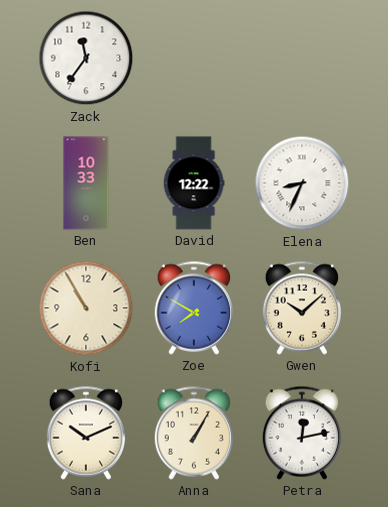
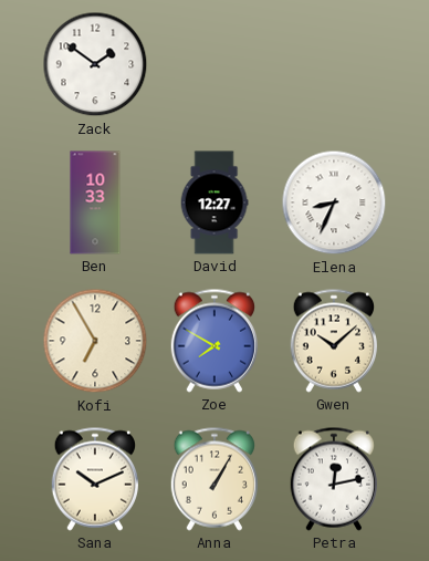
Zack: 11:36 -> 1:51
David: 12:22 -> 12:27
Kofi: 10:55 -> 6:55
